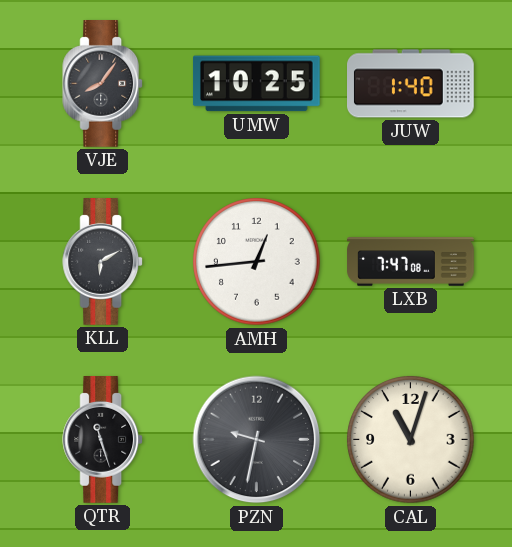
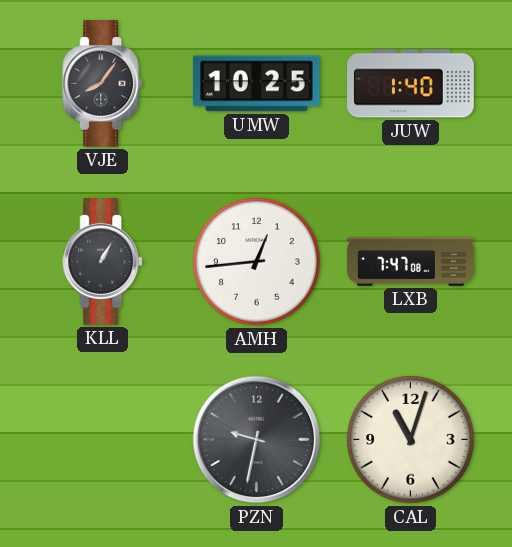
KLL: 6:10 -> 1:05
QTR: 11:27 -> none
